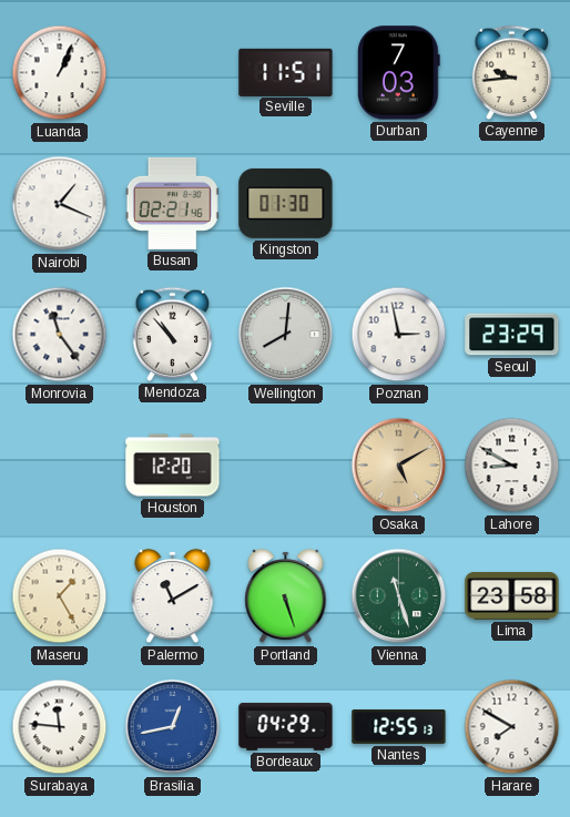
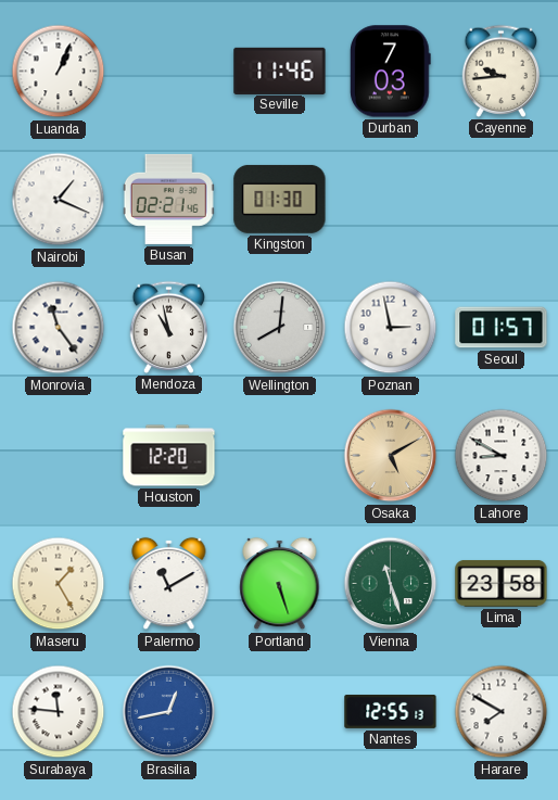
Seville: 11:51 -> 11:46
Mendoza: 10:53 -> 10:58
Seoul: 23:29 -> 01:57
Bordeaux: 04:29 -> none
